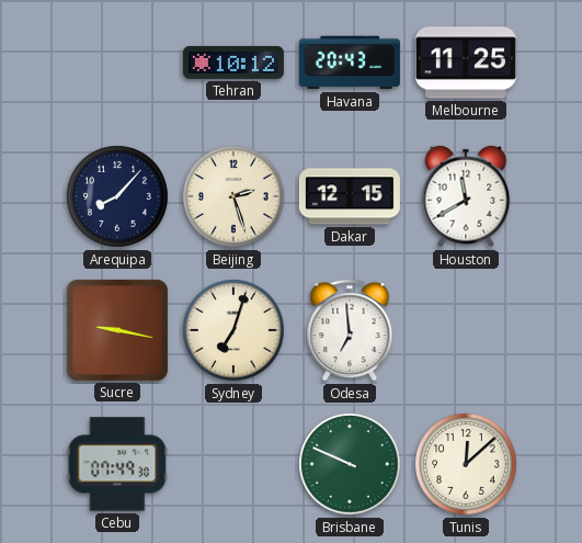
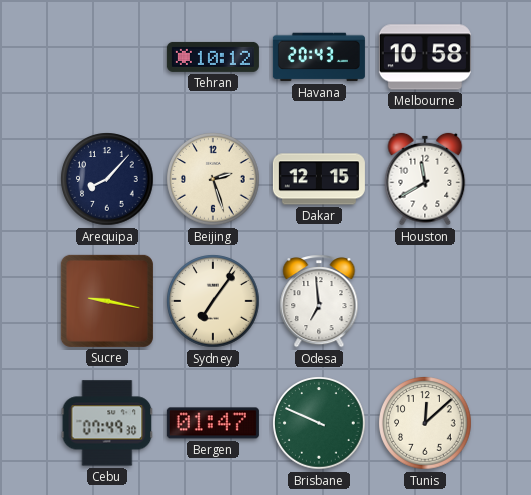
Melbourne: 11:25 -> 10:58
Sydney: 7:03 -> 7:06
Bergen: none -> 01:47
